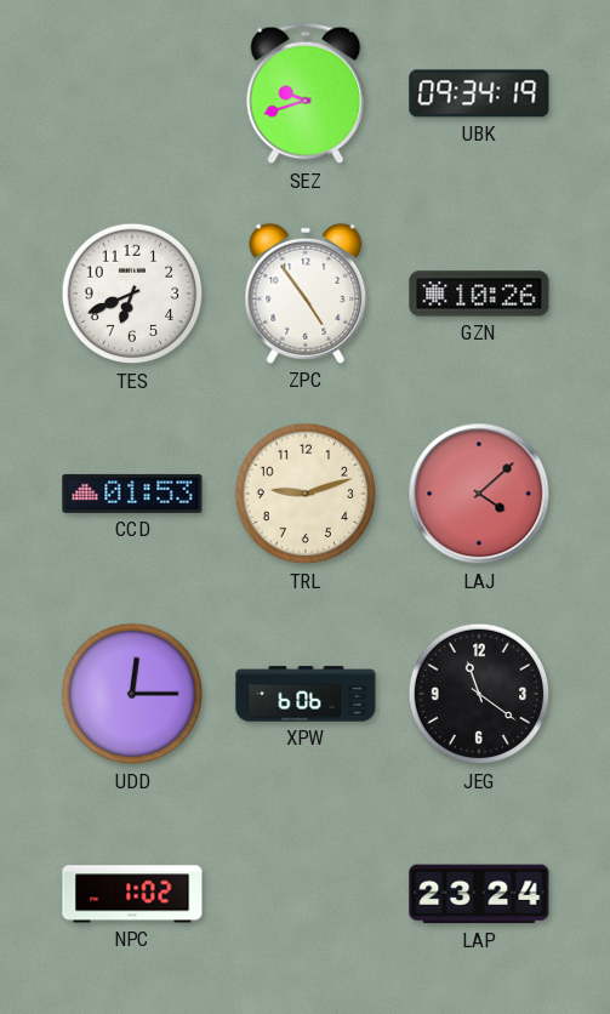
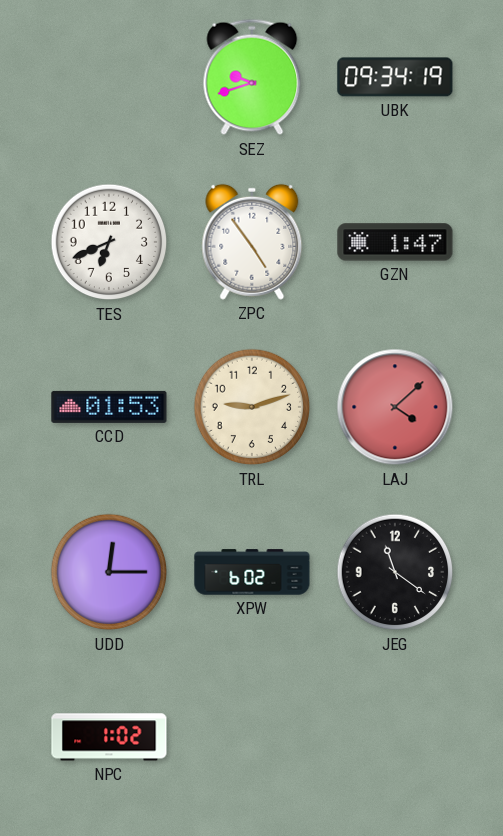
GZN: 10:26 -> 1:47
XPW: 6:06 -> 6:02
LAP: 23:24 -> none
